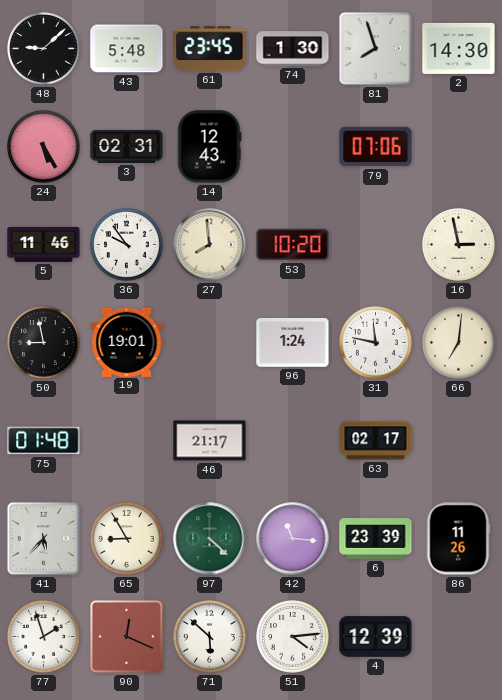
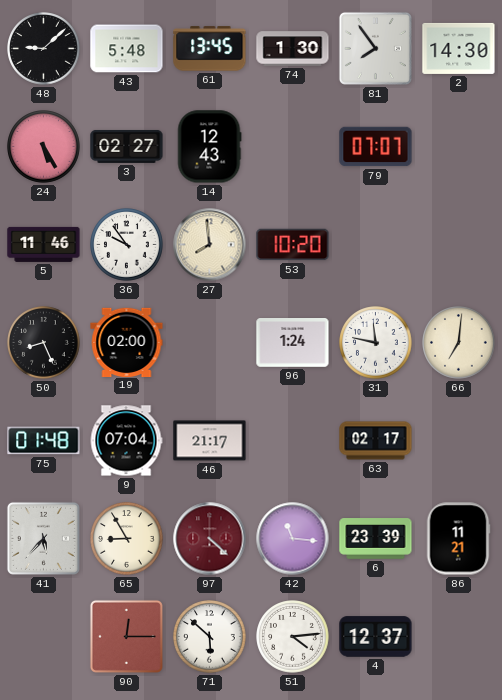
61: 23:45 -> 13:45
81: 7:57 -> 7:54
3: 02:31 -> 02:27
79: 07:06 -> 07:07
16: 2:58 -> none
50: 8:58 -> 8:26
19: 19:01 -> 02:00
9: none -> 07:04
97 dial: green -> burgundy
86: 11:26 -> 11:21
77: 1:57 -> none
90: 12:19 -> 12:15
4: 12:39 -> 12:37
